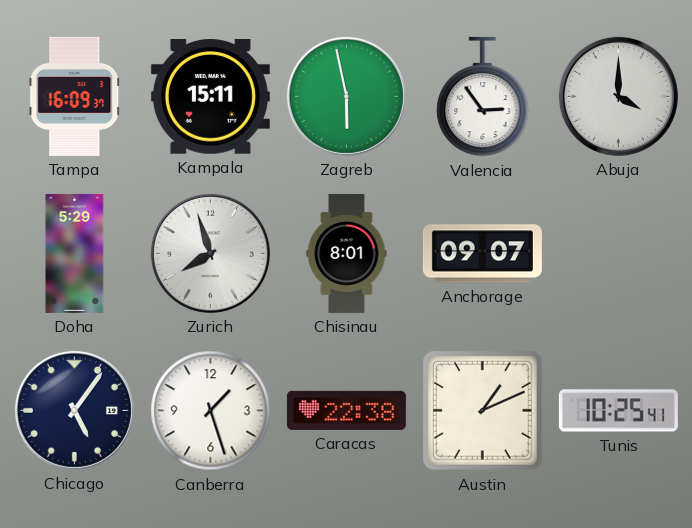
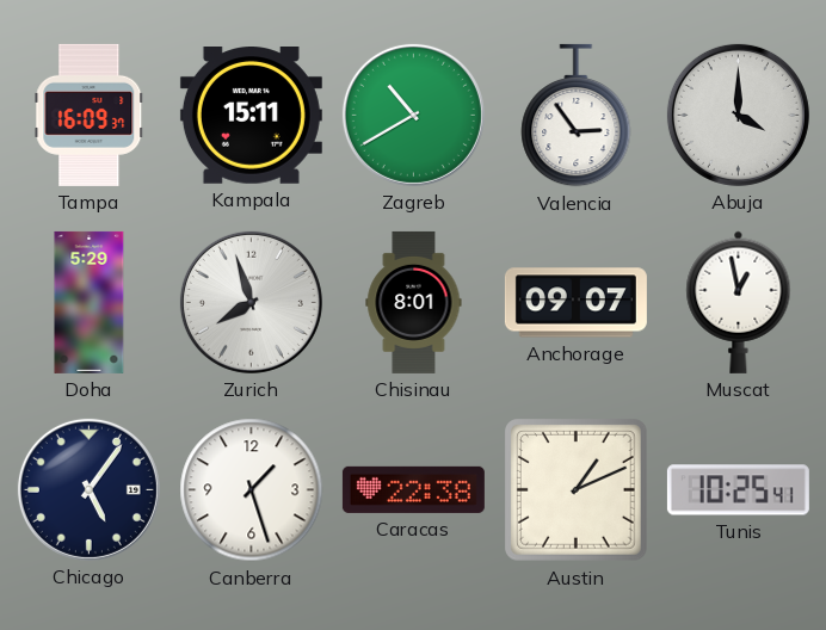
Zagreb: 5:58 -> 10:40
Muscat: none -> 12:58
